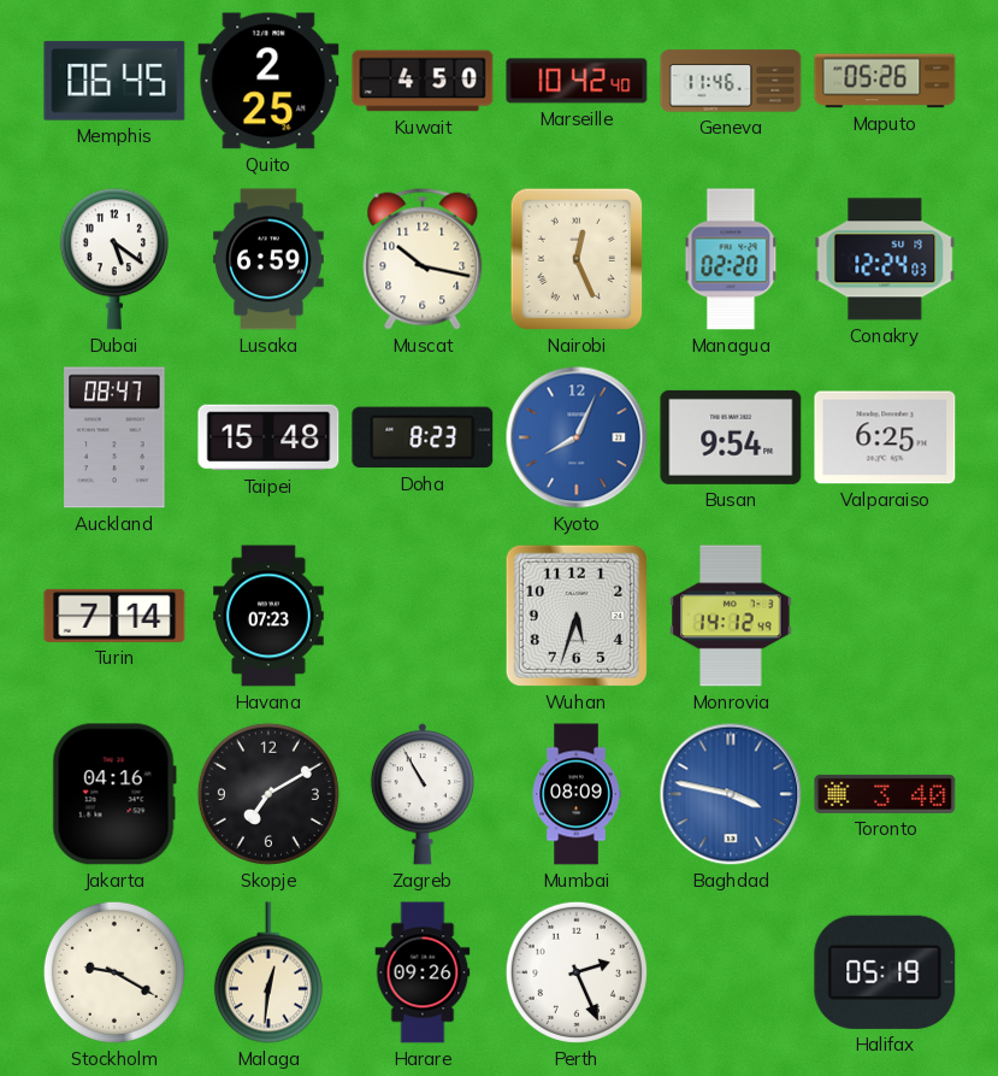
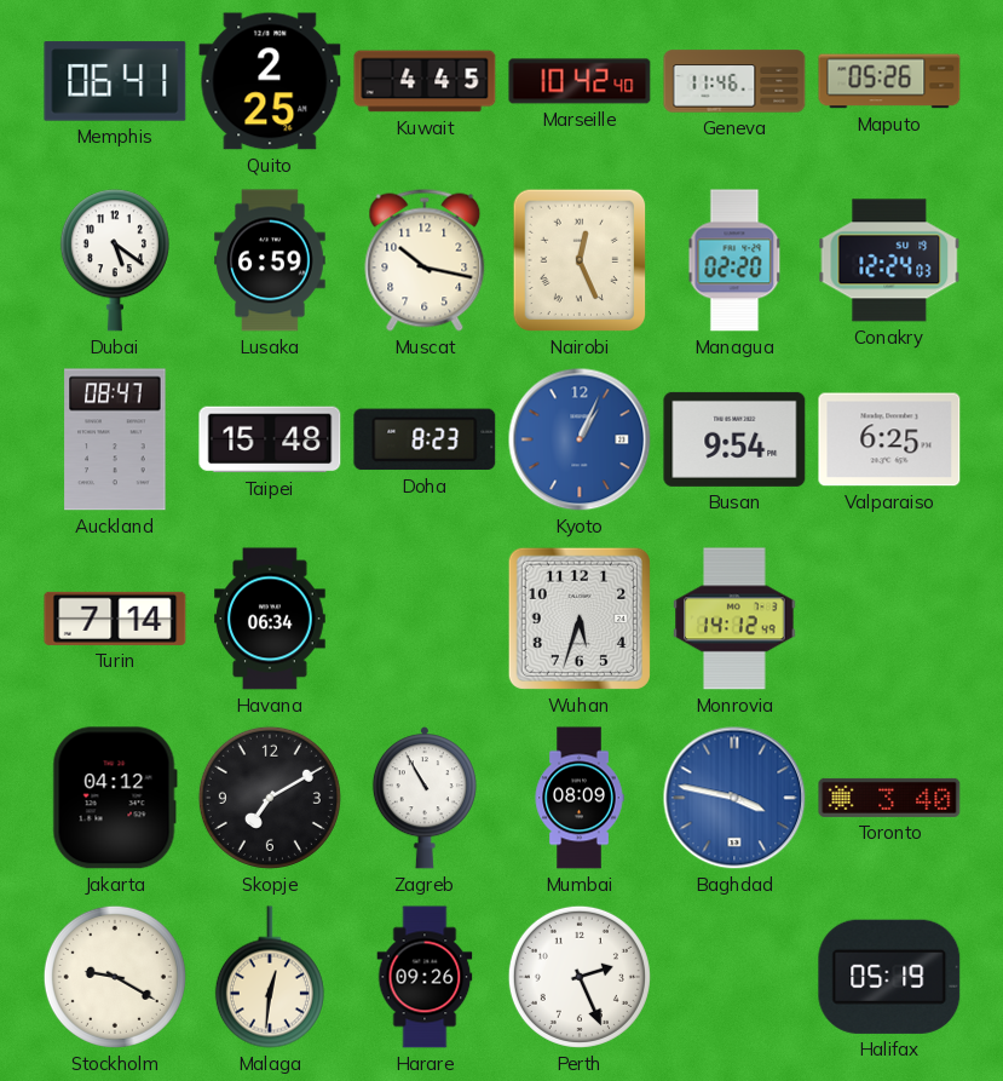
Memphis: 06:45 -> 06:41
Kuwait: 4:50 -> 4:45
Kyoto: 8:04 -> 1:04
Havana: 07:23 -> 06:34
Jakarta: 04:16 -> 04:12
